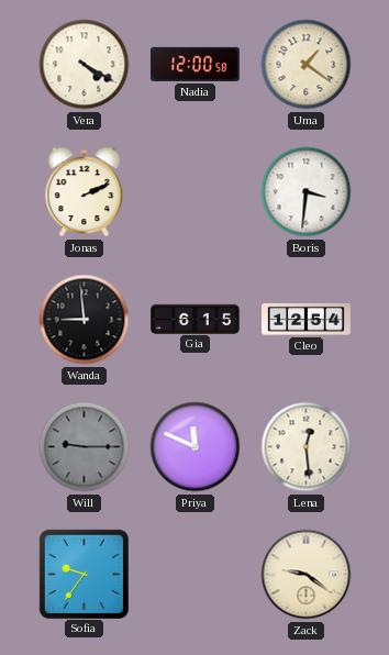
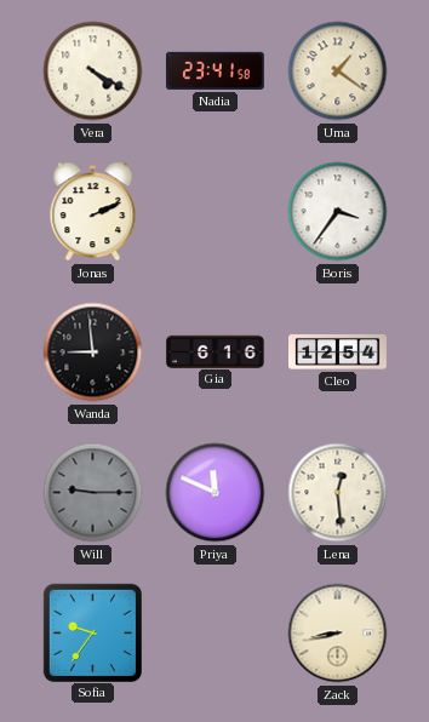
Nadia: 12:00 -> 23:41
Boris: 3:31 -> 3:36
Gia: 6:15 -> 6:16
Zack: 9:21 -> 8:43
